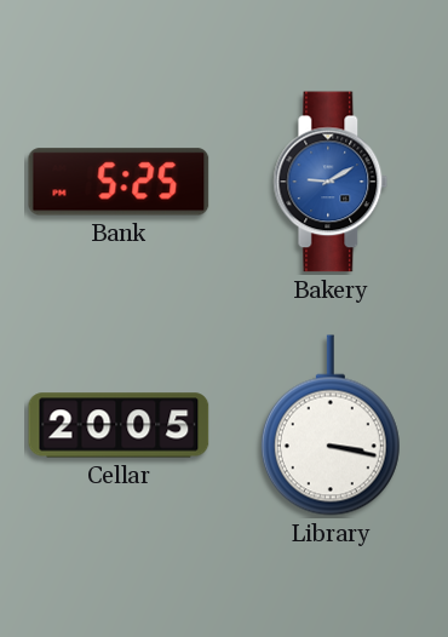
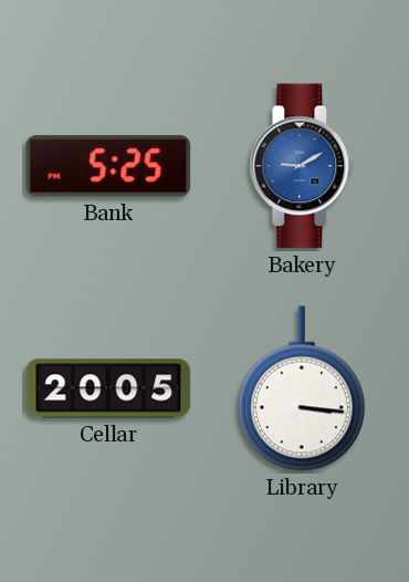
Library: 3:17 -> 3:16
